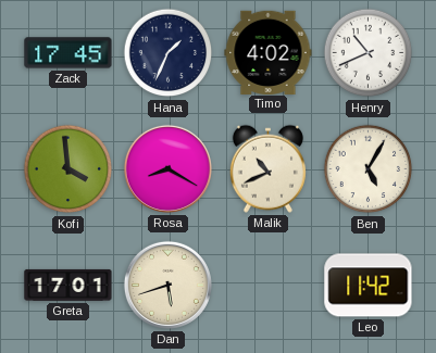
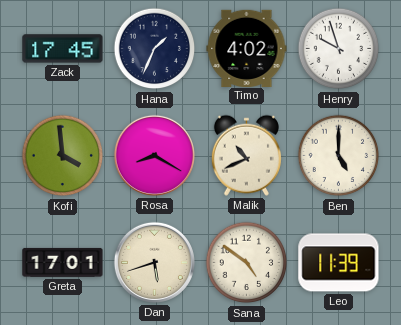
Henry: 10:41 -> 9:57
Ben: 5:05 -> 5:00
Sana: none -> 4:51
Leo: 11:42 -> 11:39
